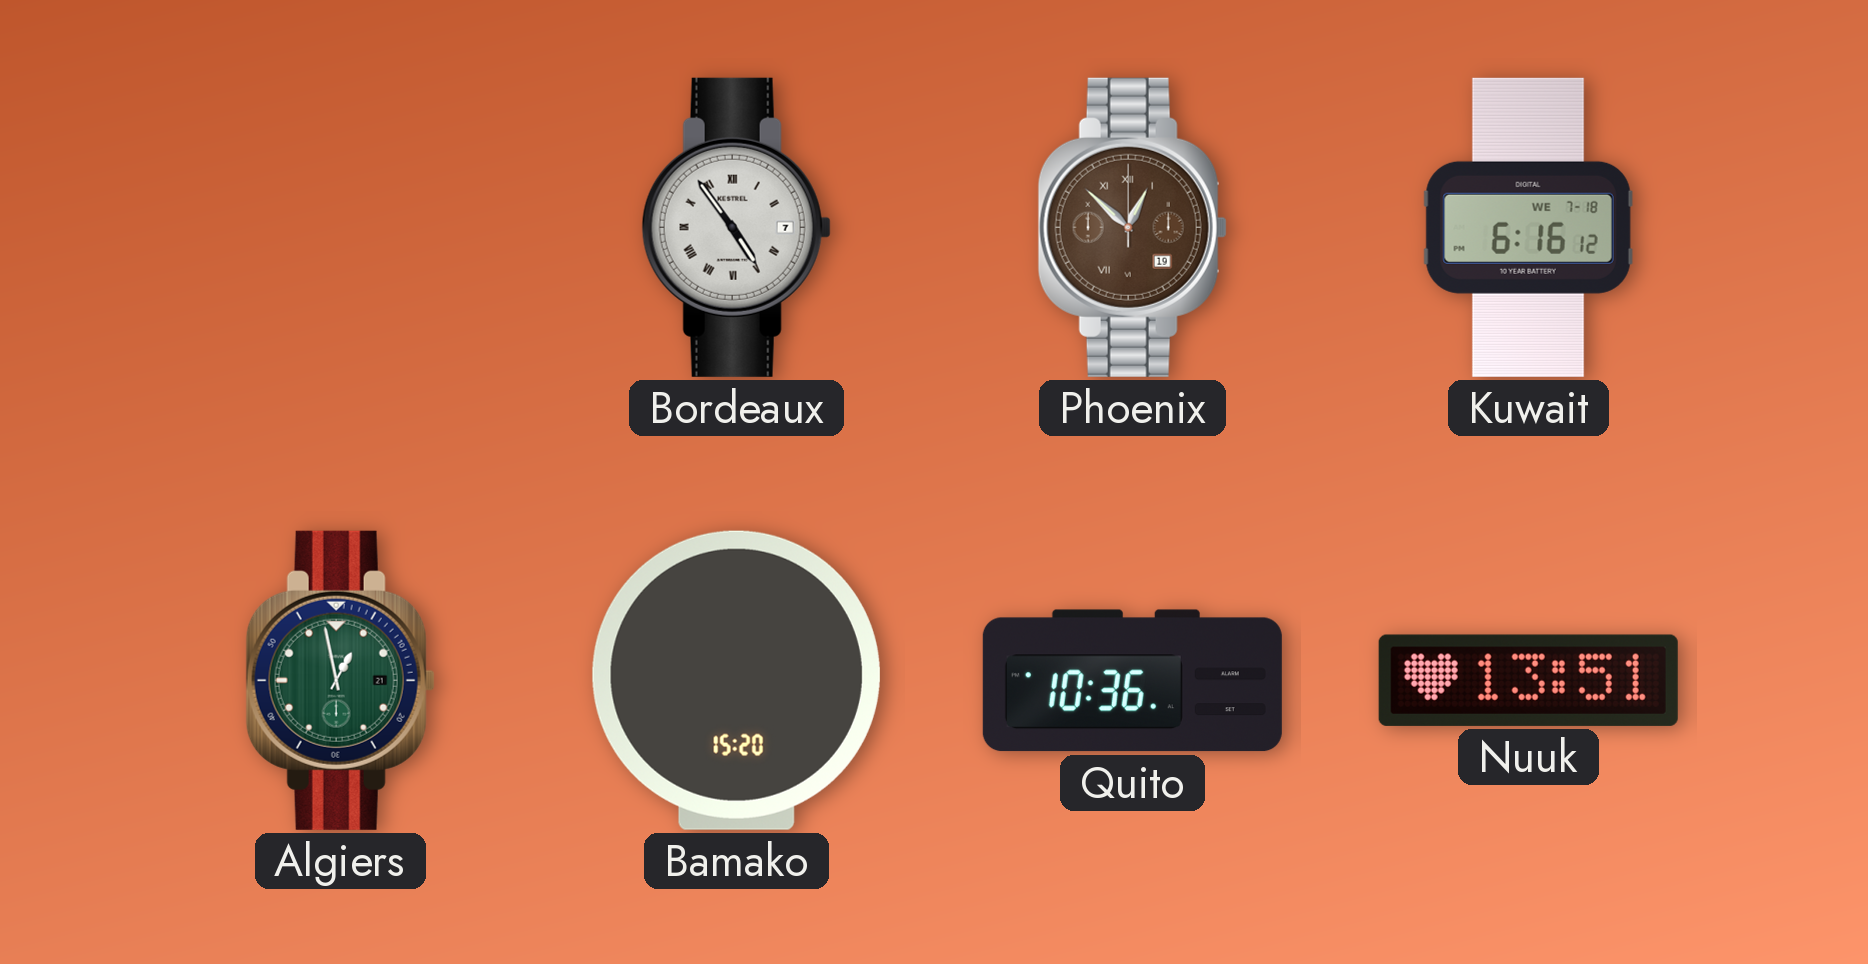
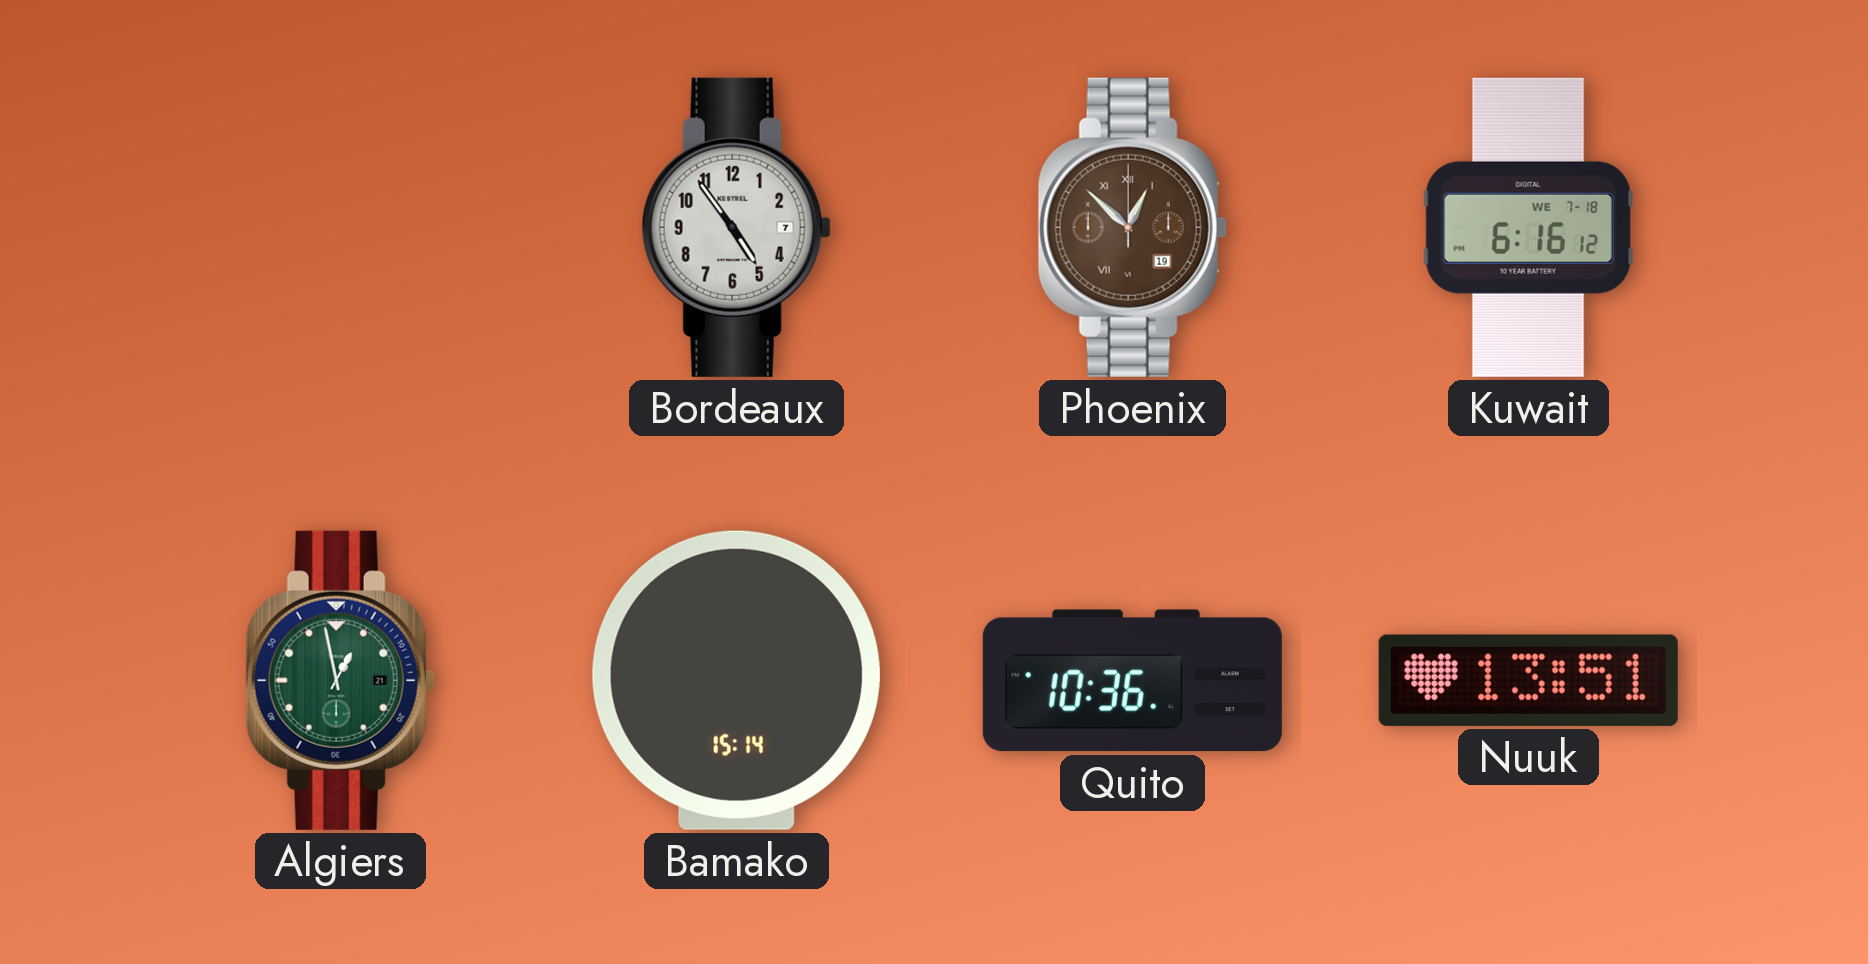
Bordeaux numerals: Roman -> Arabic
Bamako: 15:20 -> 15:14
